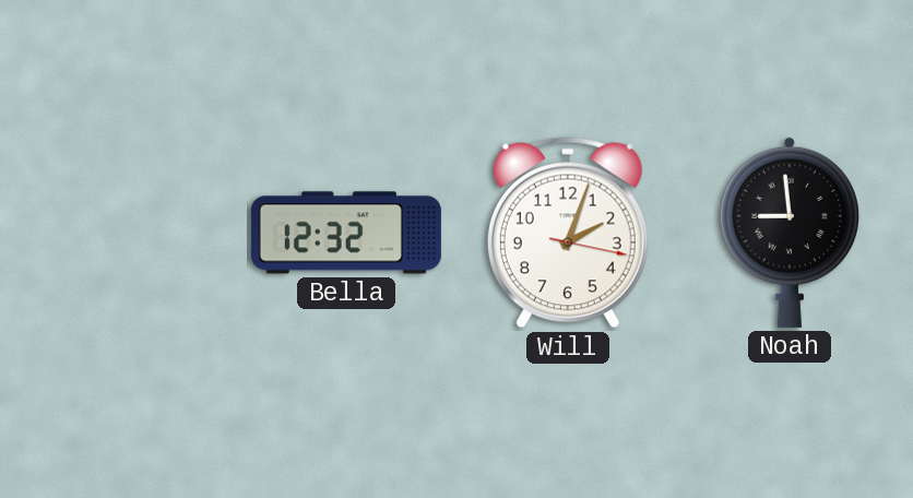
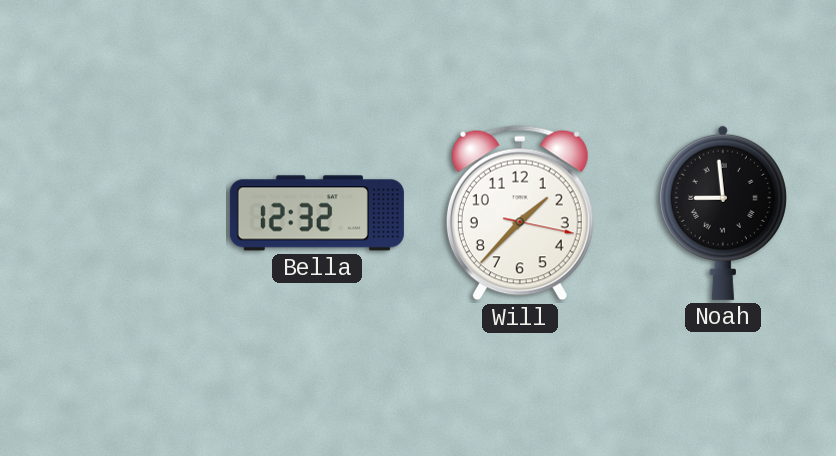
Will: 2:03 -> 1:37
